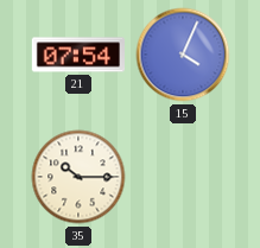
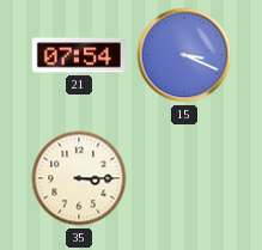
15: 4:04 -> 3:19
35: 10:15 -> 3:15
